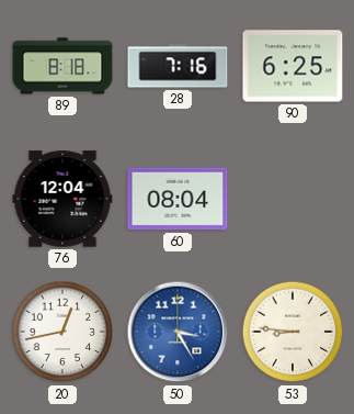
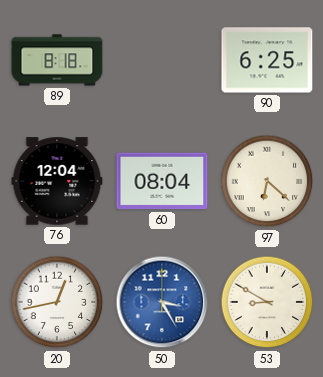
28: 7:16 -> none
97: none -> 6:22
53: 8:46 -> 8:50
